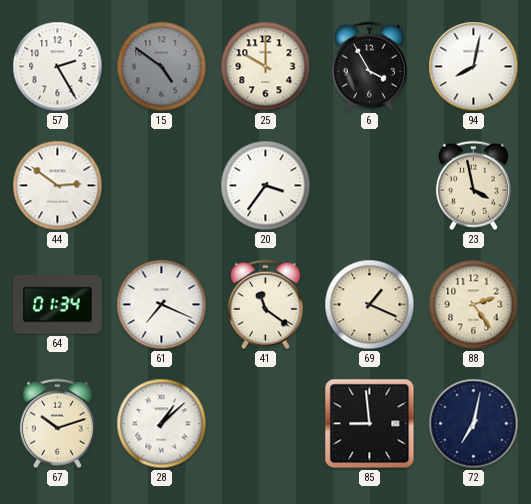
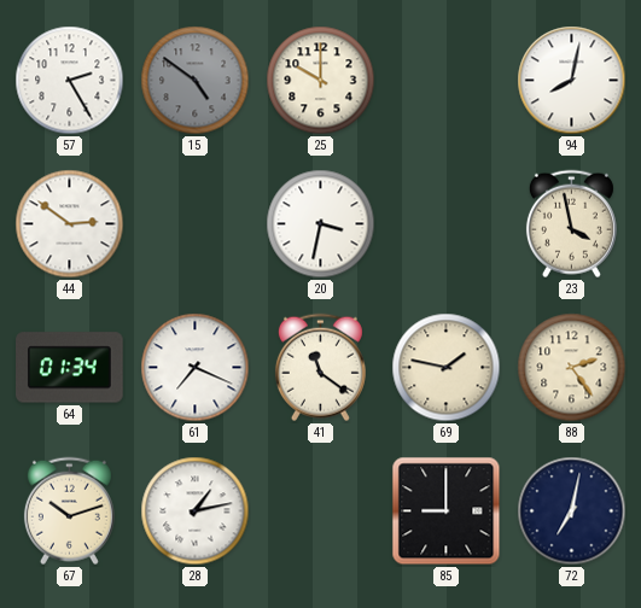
6: 3:55 -> none
20: 3:36 -> 3:32
69: 1:19 -> 1:47
28: 1:08 -> 1:13
85: 8:59 -> 9:00
